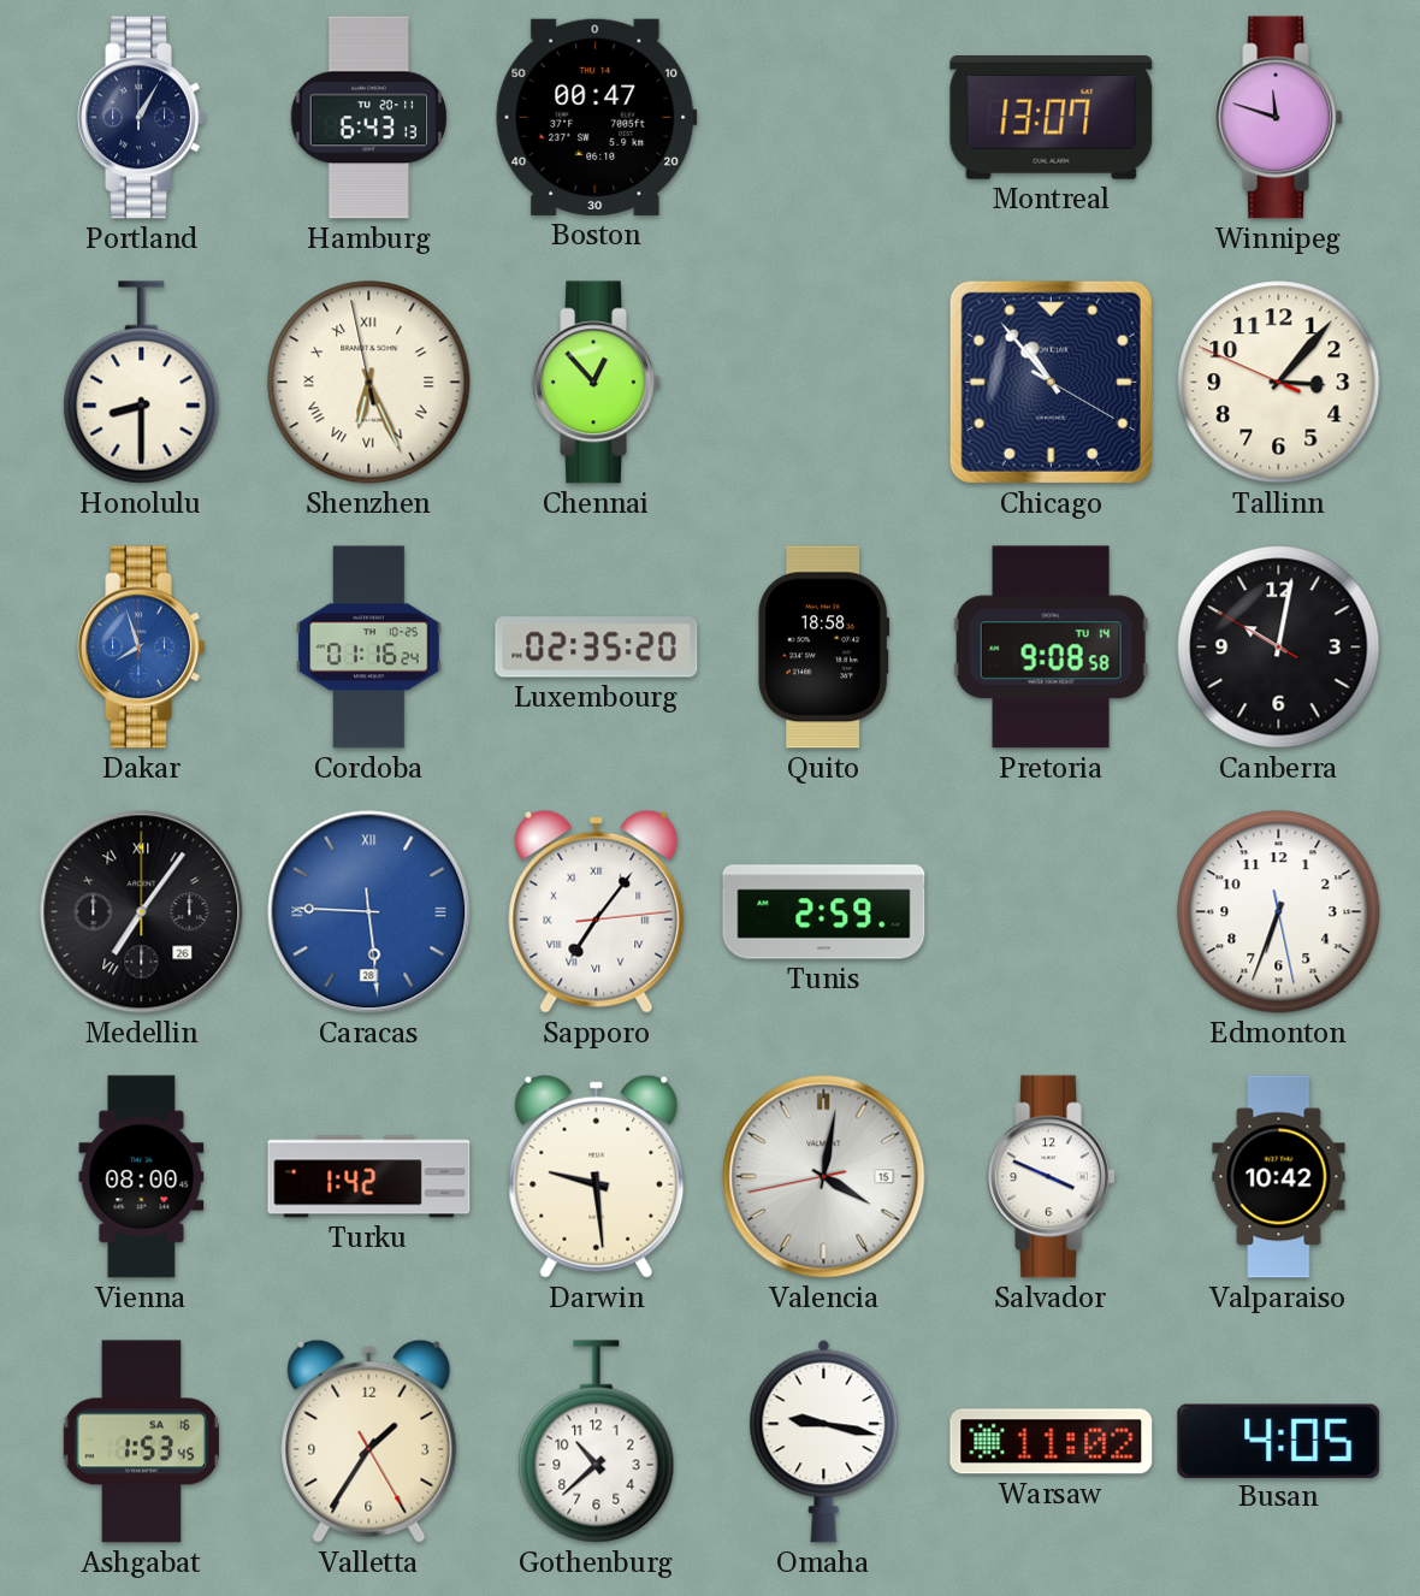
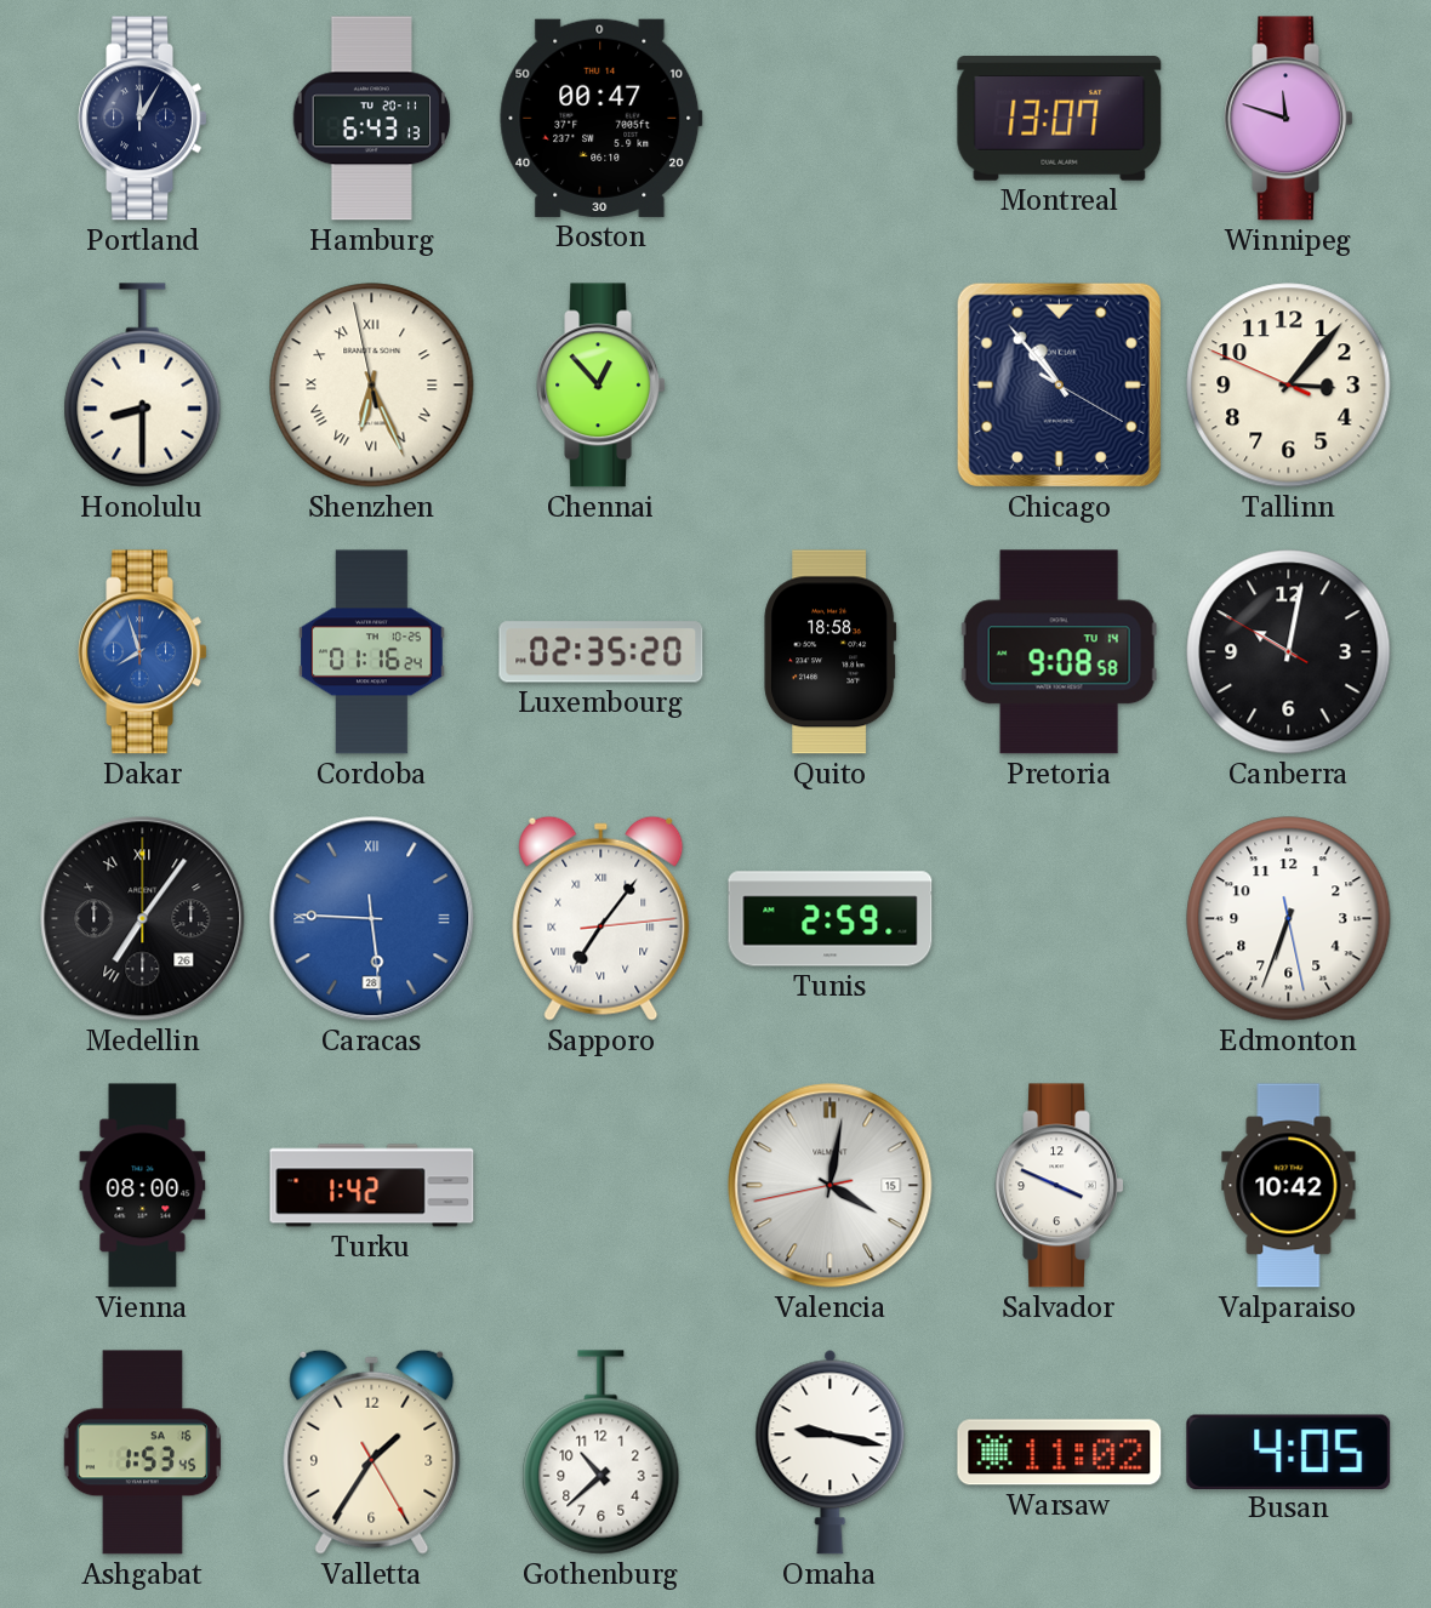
Portland: 1:05 -> 12:05
Darwin: 9:29 -> none
